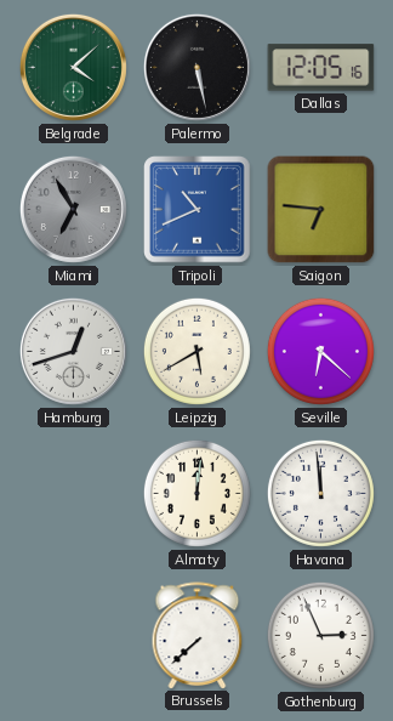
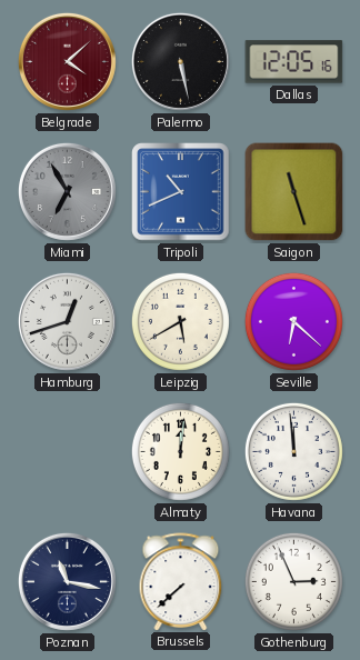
Belgrade dial: green -> burgundy
Saigon: 6:46 -> 11:27
Poznan: none -> 11:17
